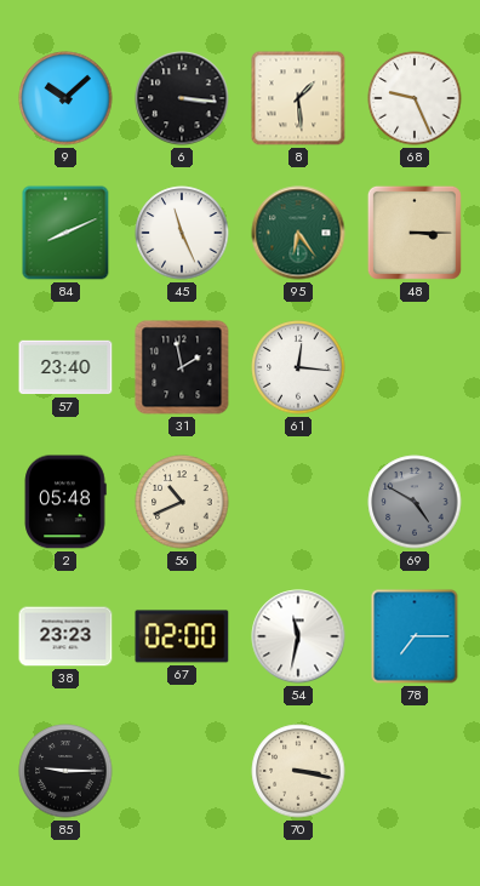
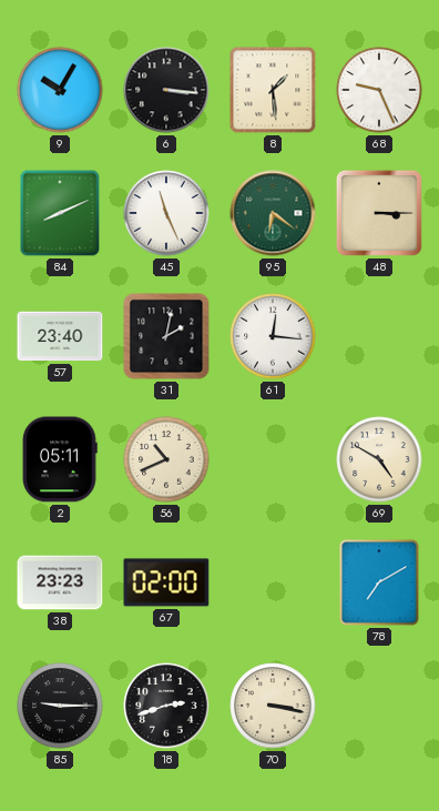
9: 10:08 -> 10:05
95: 6:24 -> 6:21
31: 1:58 -> 2:02
2: 05:48 -> 05:11
69 dial: grey -> cream
54: 11:32 -> none
78: 7:15 -> 7:10
18: none -> 2:42
